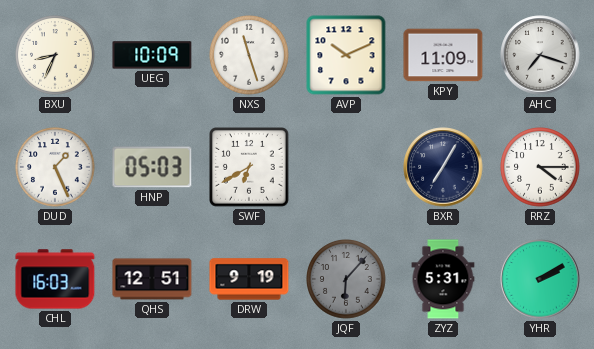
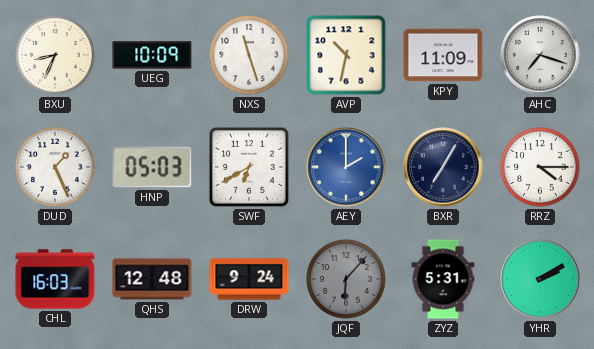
AVP: 10:11 -> 10:32
AEY: none -> 2:00
QHS: 12:51 -> 12:48
DRW: 9:19 -> 9:24
